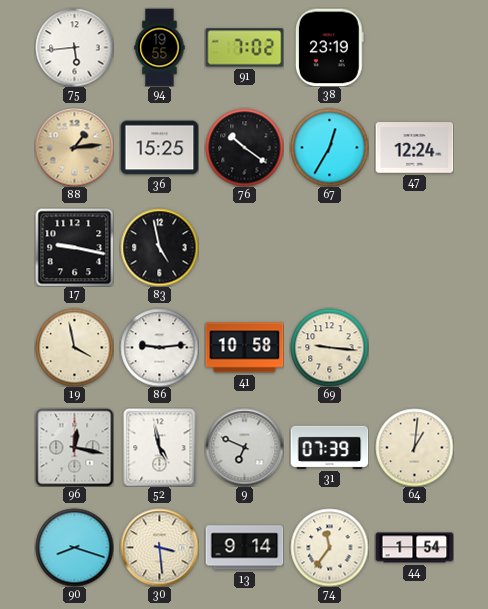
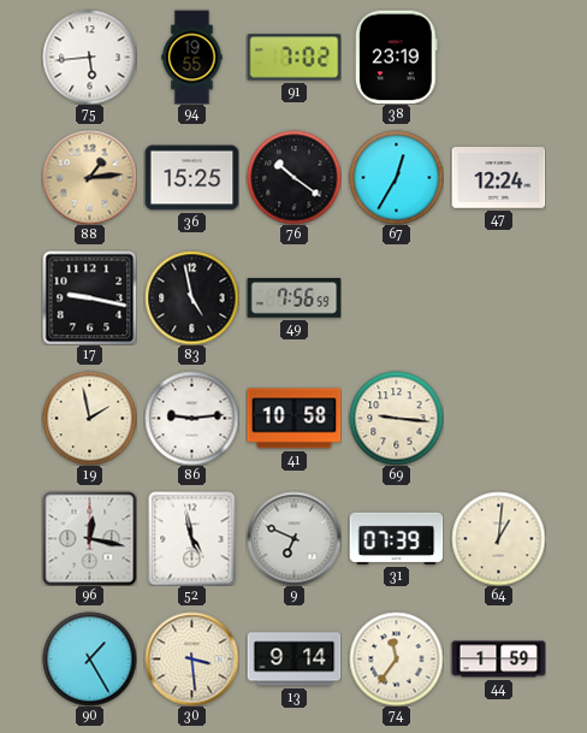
49: none -> 7:56
19: 3:58 -> 1:58
90: 8:18 -> 1:25
44: 1:54 -> 1:59
